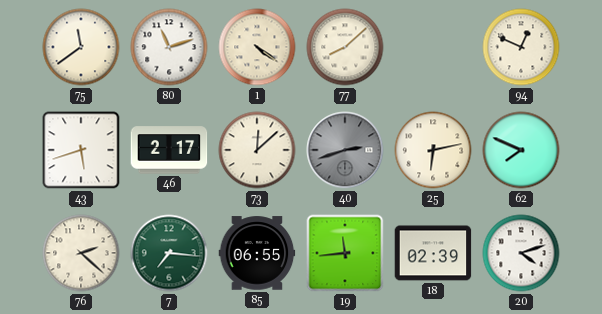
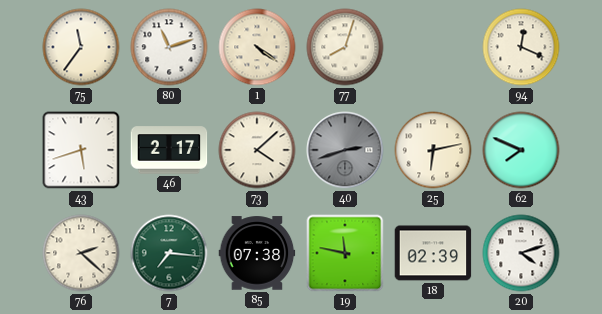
75: 11:39 -> 11:36
77: 8:08 -> 8:03
94: 12:49 -> 12:19
73: 12:08 -> 4:08
85: 06:55 -> 07:38
19: 11:44 -> 11:47
